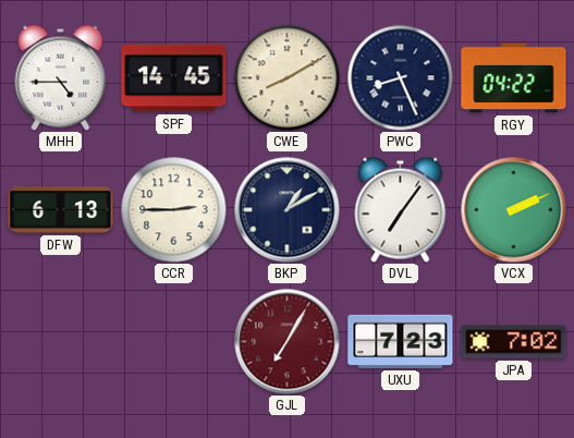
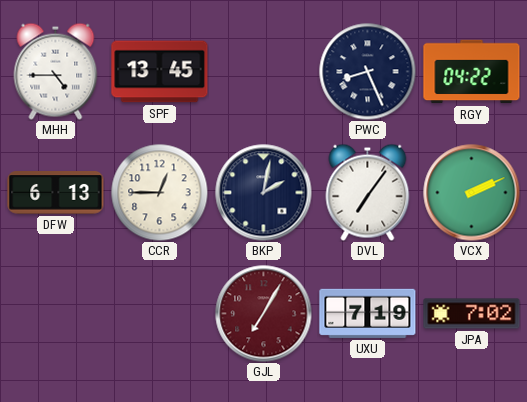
SPF: 14:45 -> 13:45
CWE: 8:10 -> none
CCR: 2:45 -> 12:45
BKP: 1:10 -> 2:02
UXU: 7:23 -> 7:19
